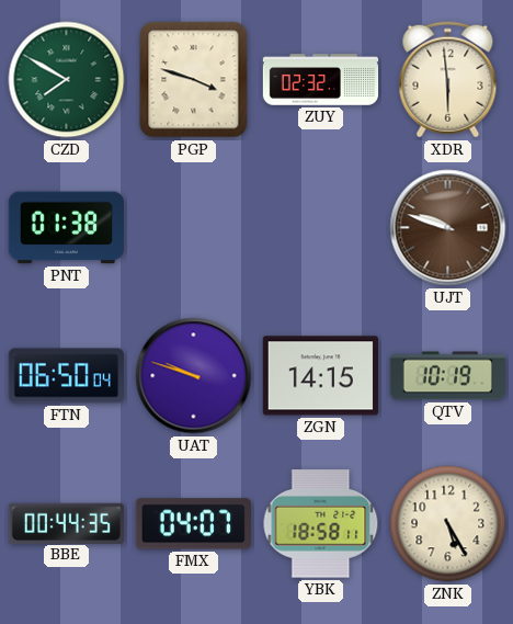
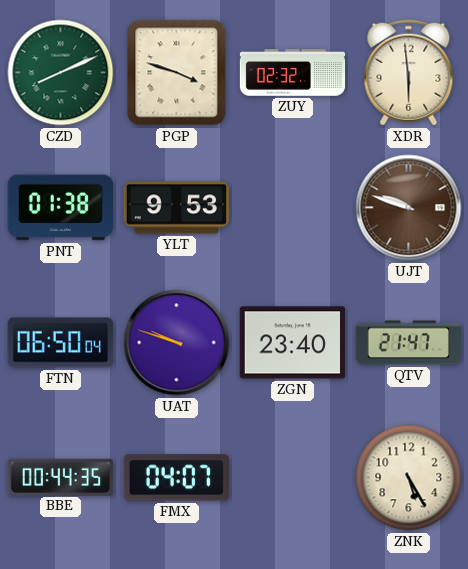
CZD: 7:50 -> 8:11
YLT: none -> 9:53
ZGN: 14:15 -> 23:40
QTV: 10:19 -> 21:47
YBK: 18:58 -> none
